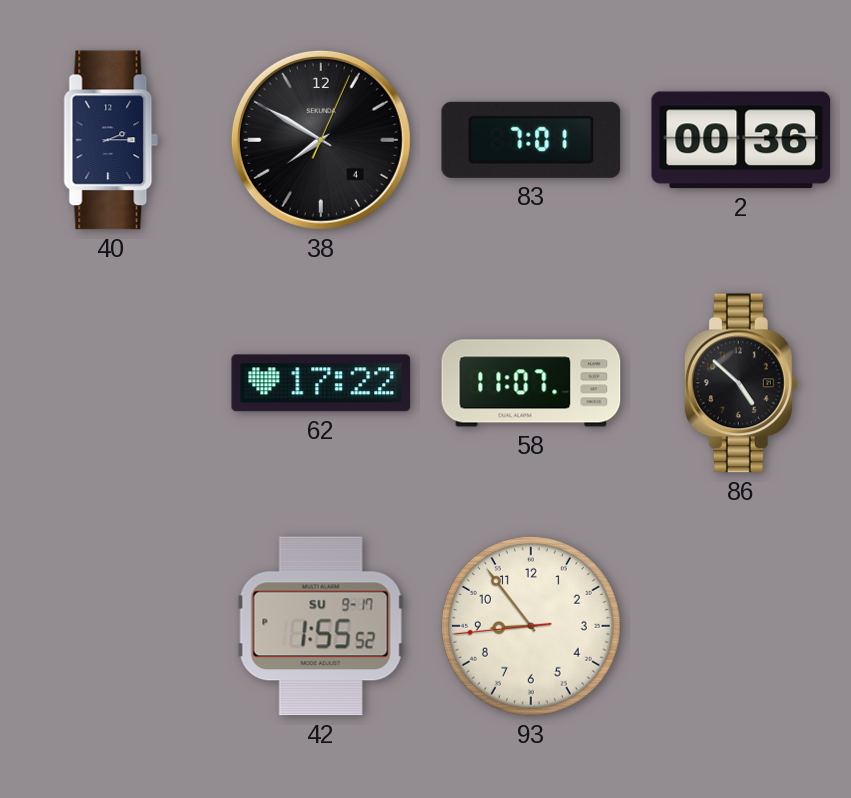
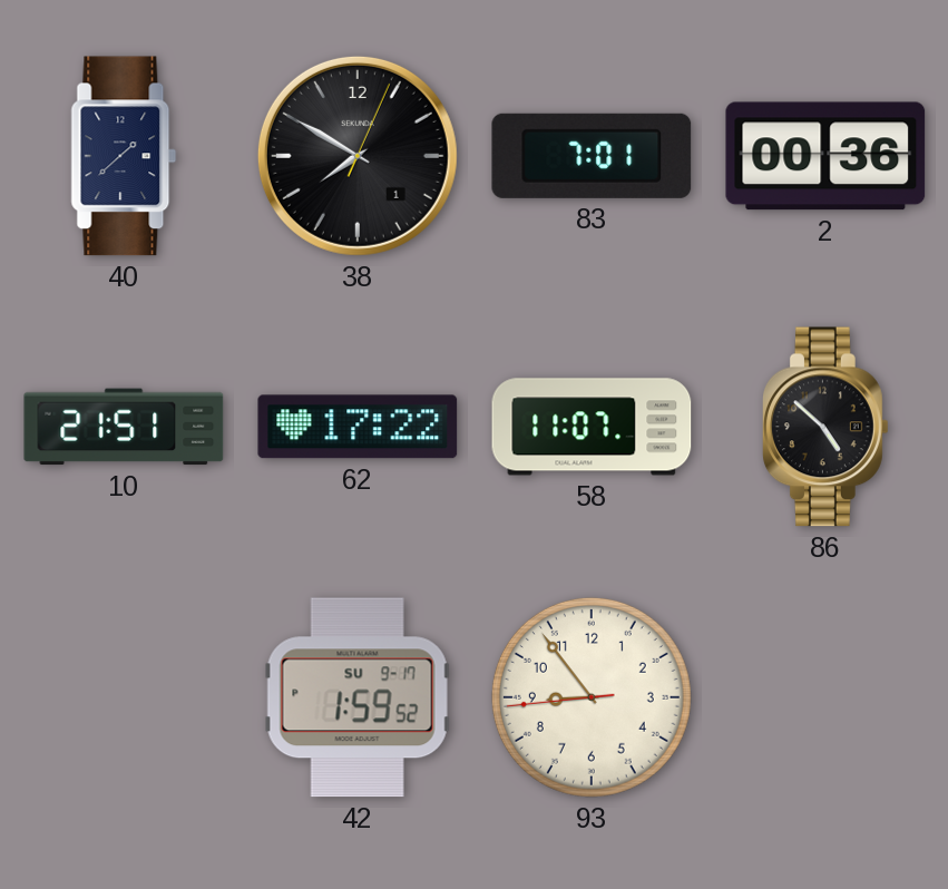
40: 2:15 -> 1:38
38 date: 4 -> 1
10: none -> 21:51
42: 1:55 -> 1:59
